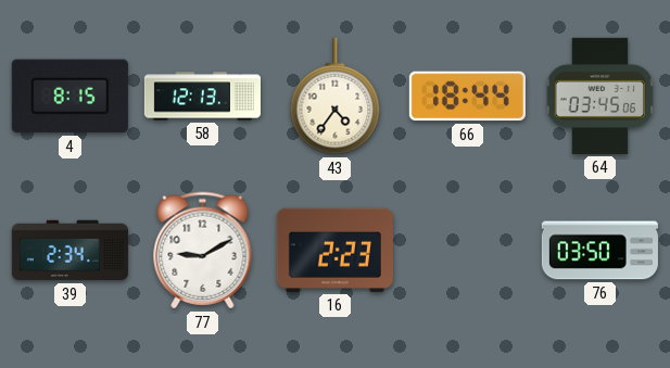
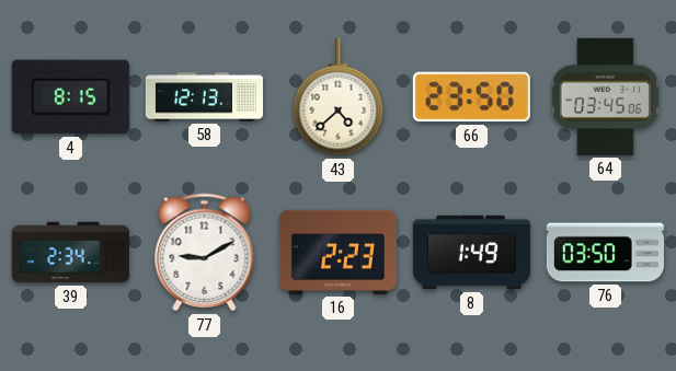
43: 4:36 -> 4:38
66: 18:44 -> 23:50
8: none -> 1:49
